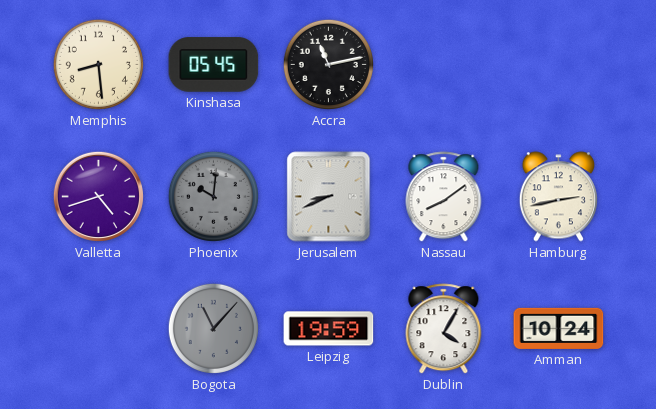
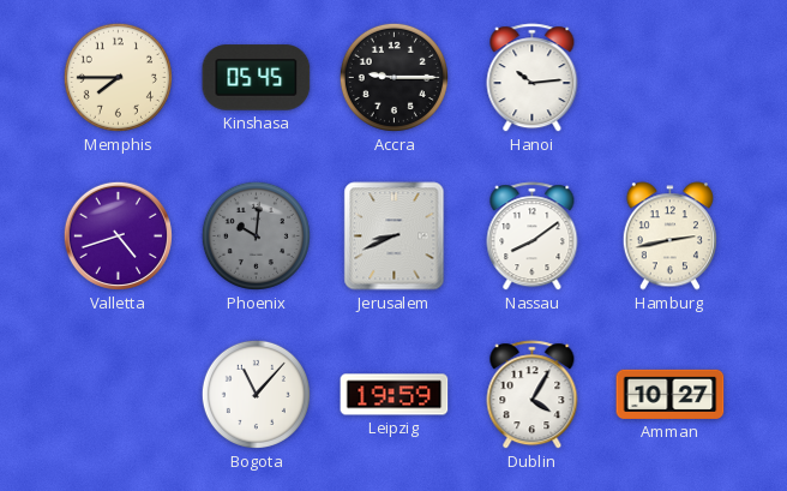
Memphis: 8:29 -> 7:45
Accra: 11:13 -> 9:15
Hanoi: none -> 10:14
Bogota dial: grey -> white
Amman: 10:24 -> 10:27
